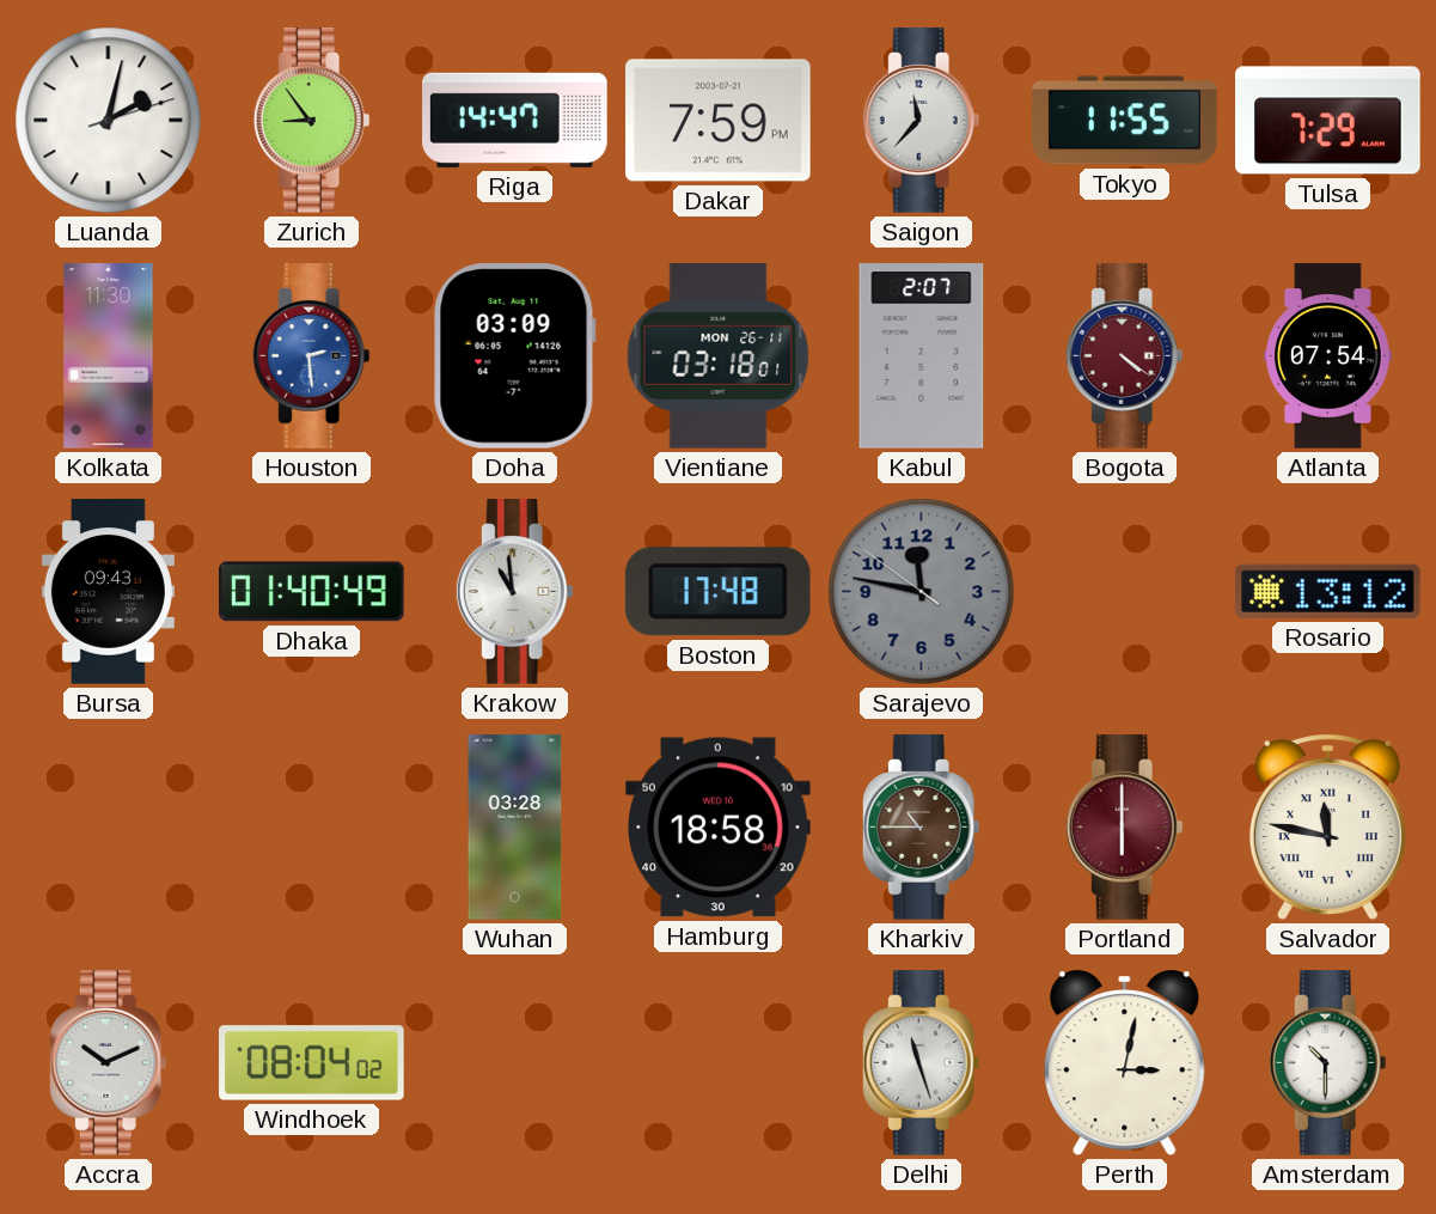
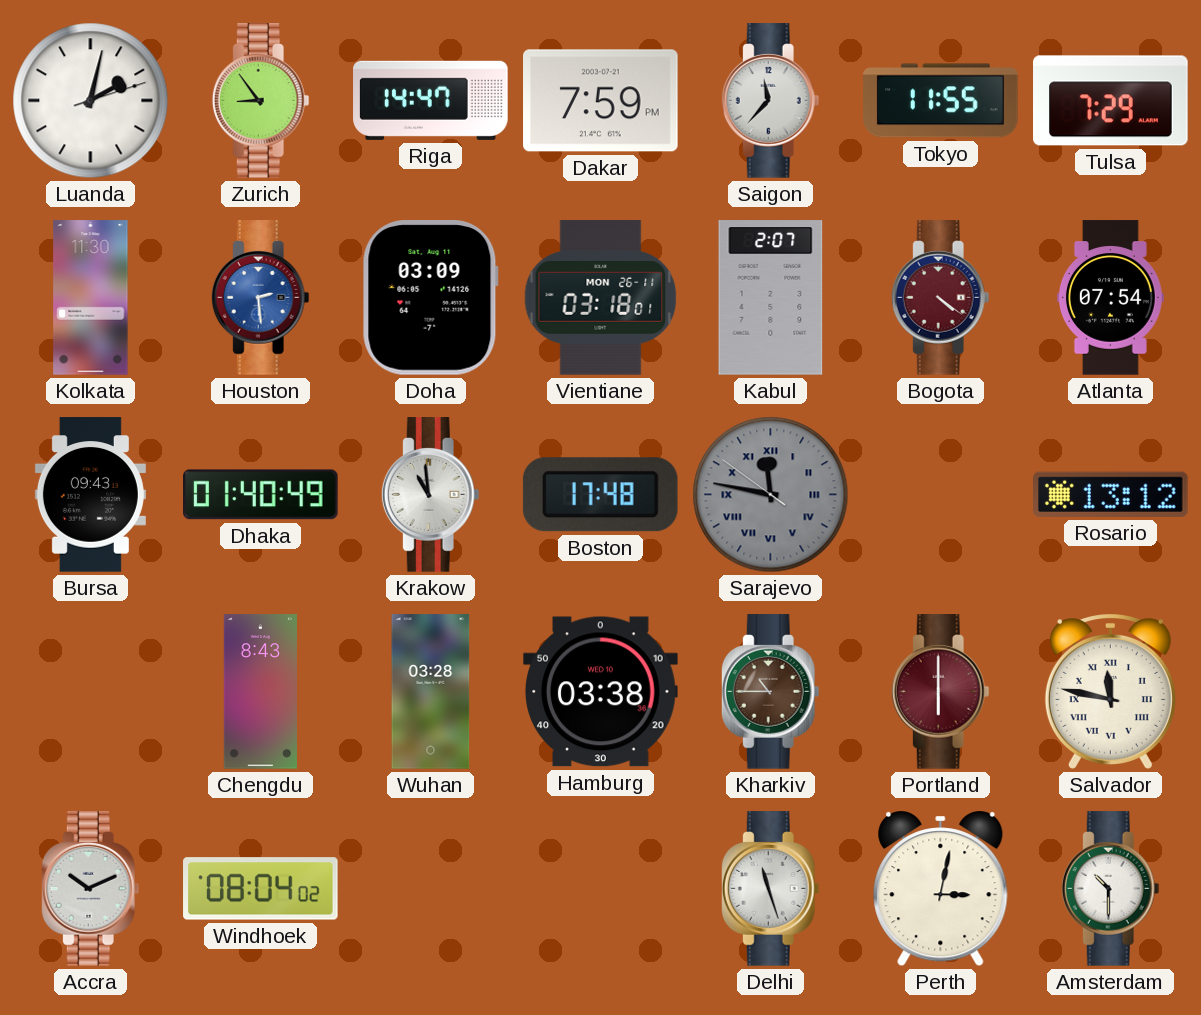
Sarajevo numerals: Arabic -> Roman
Chengdu: none -> 8:43
Hamburg: 18:58 -> 03:38
